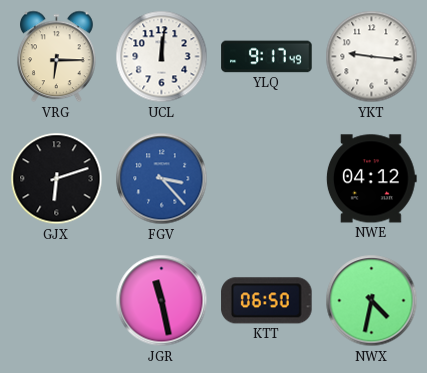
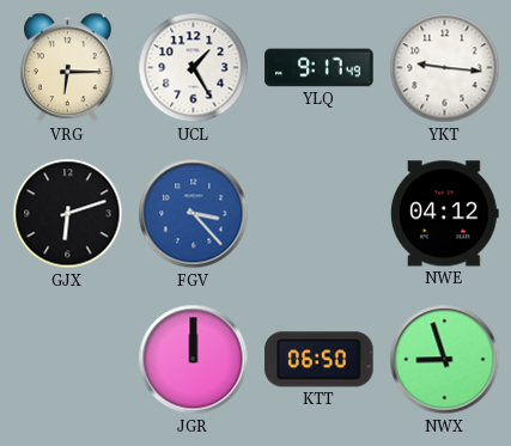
UCL: 12:01 -> 1:25
JGR: 11:28 -> 12:00
NWX: 4:32 -> 8:57
